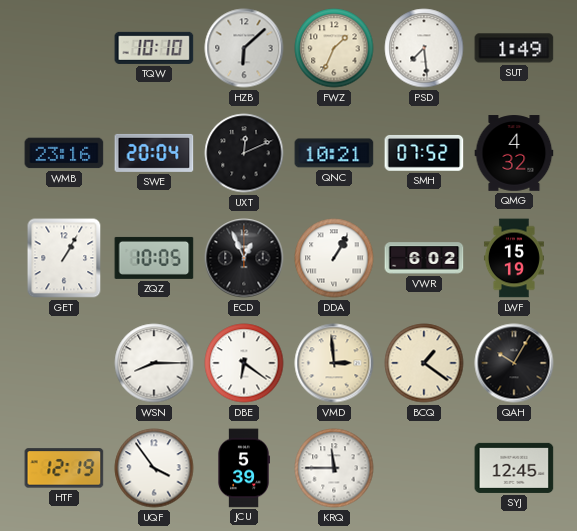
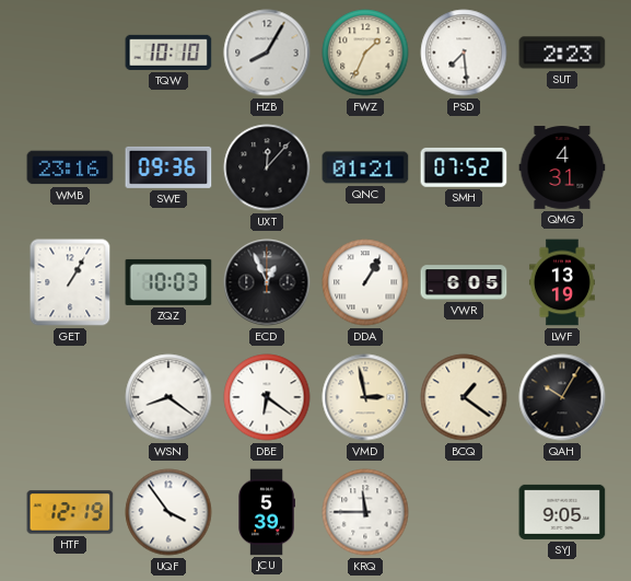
HZB: 6:08 -> 8:05
SUT: 1:49 -> 2:23
SWE: 20:04 -> 09:36
UXT: 12:11 -> 12:07
QNC: 10:21 -> 01:21
QMG: 4:32 -> 4:31
ZQZ: 10:05 -> 10:03
VWR: 6:02 -> 6:05
LWF: 15:19 -> 13:19
WSN: 8:15 -> 8:21
VMD: 2:59 -> 2:58
SYJ: 12:45 -> 9:05
